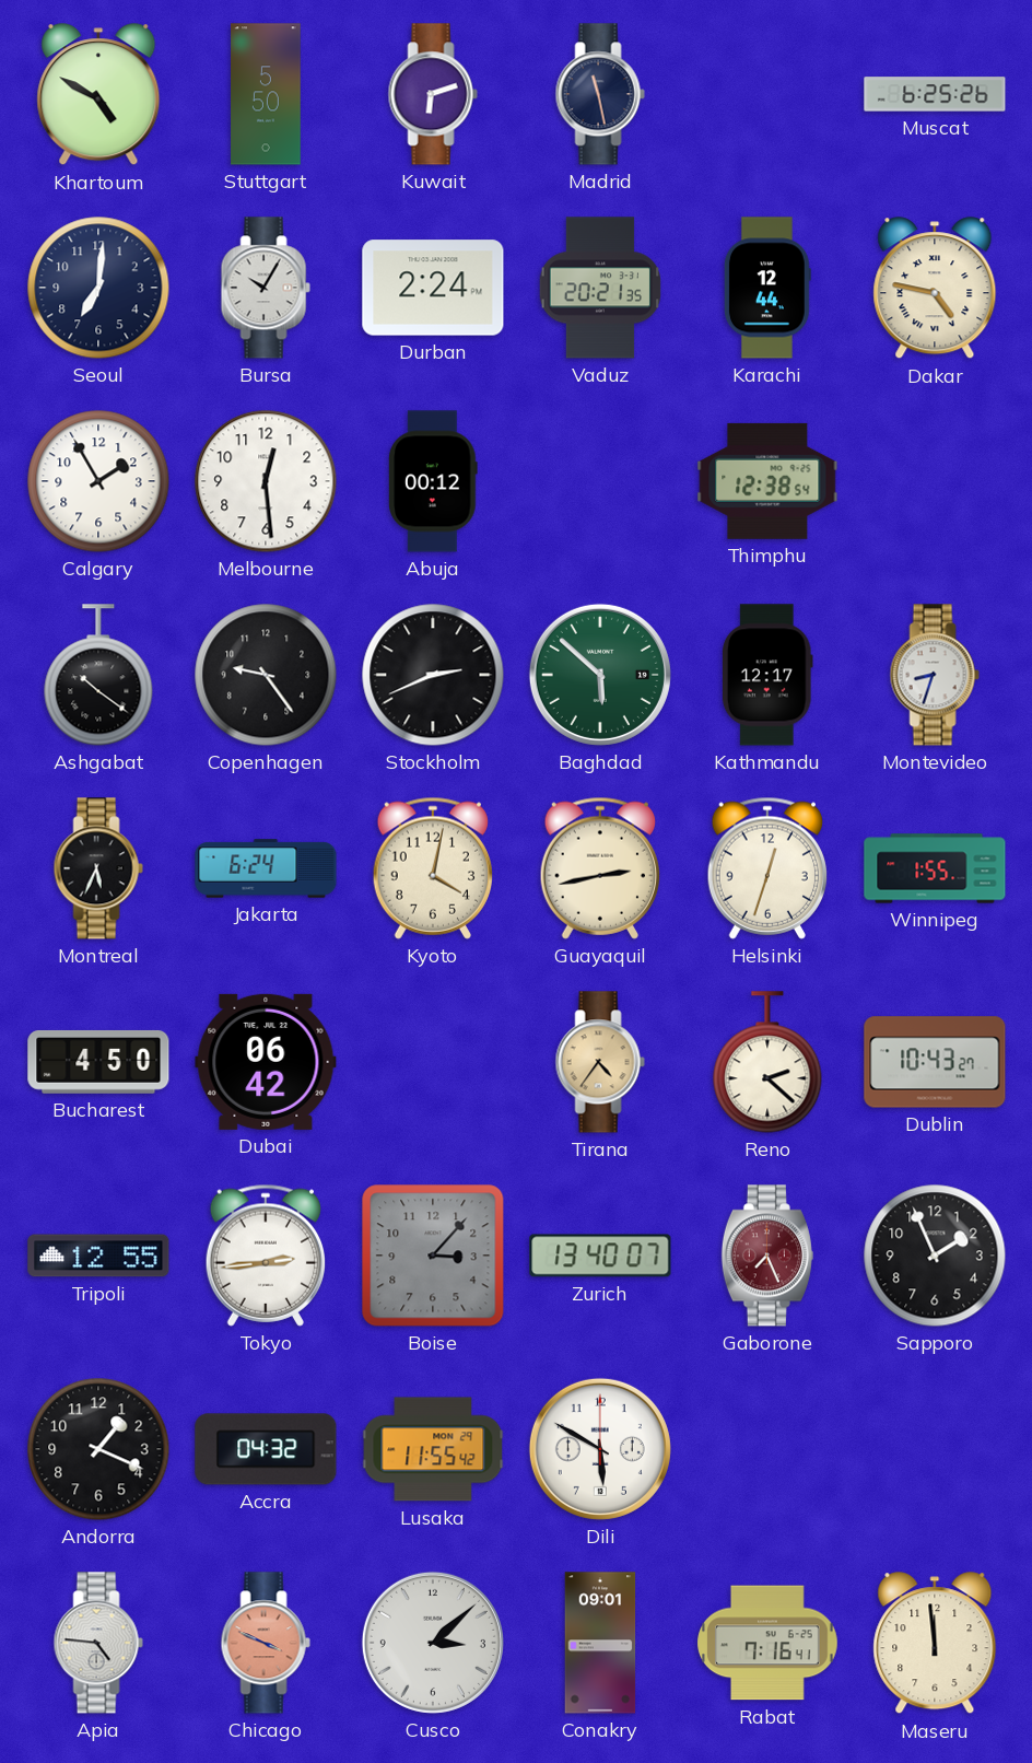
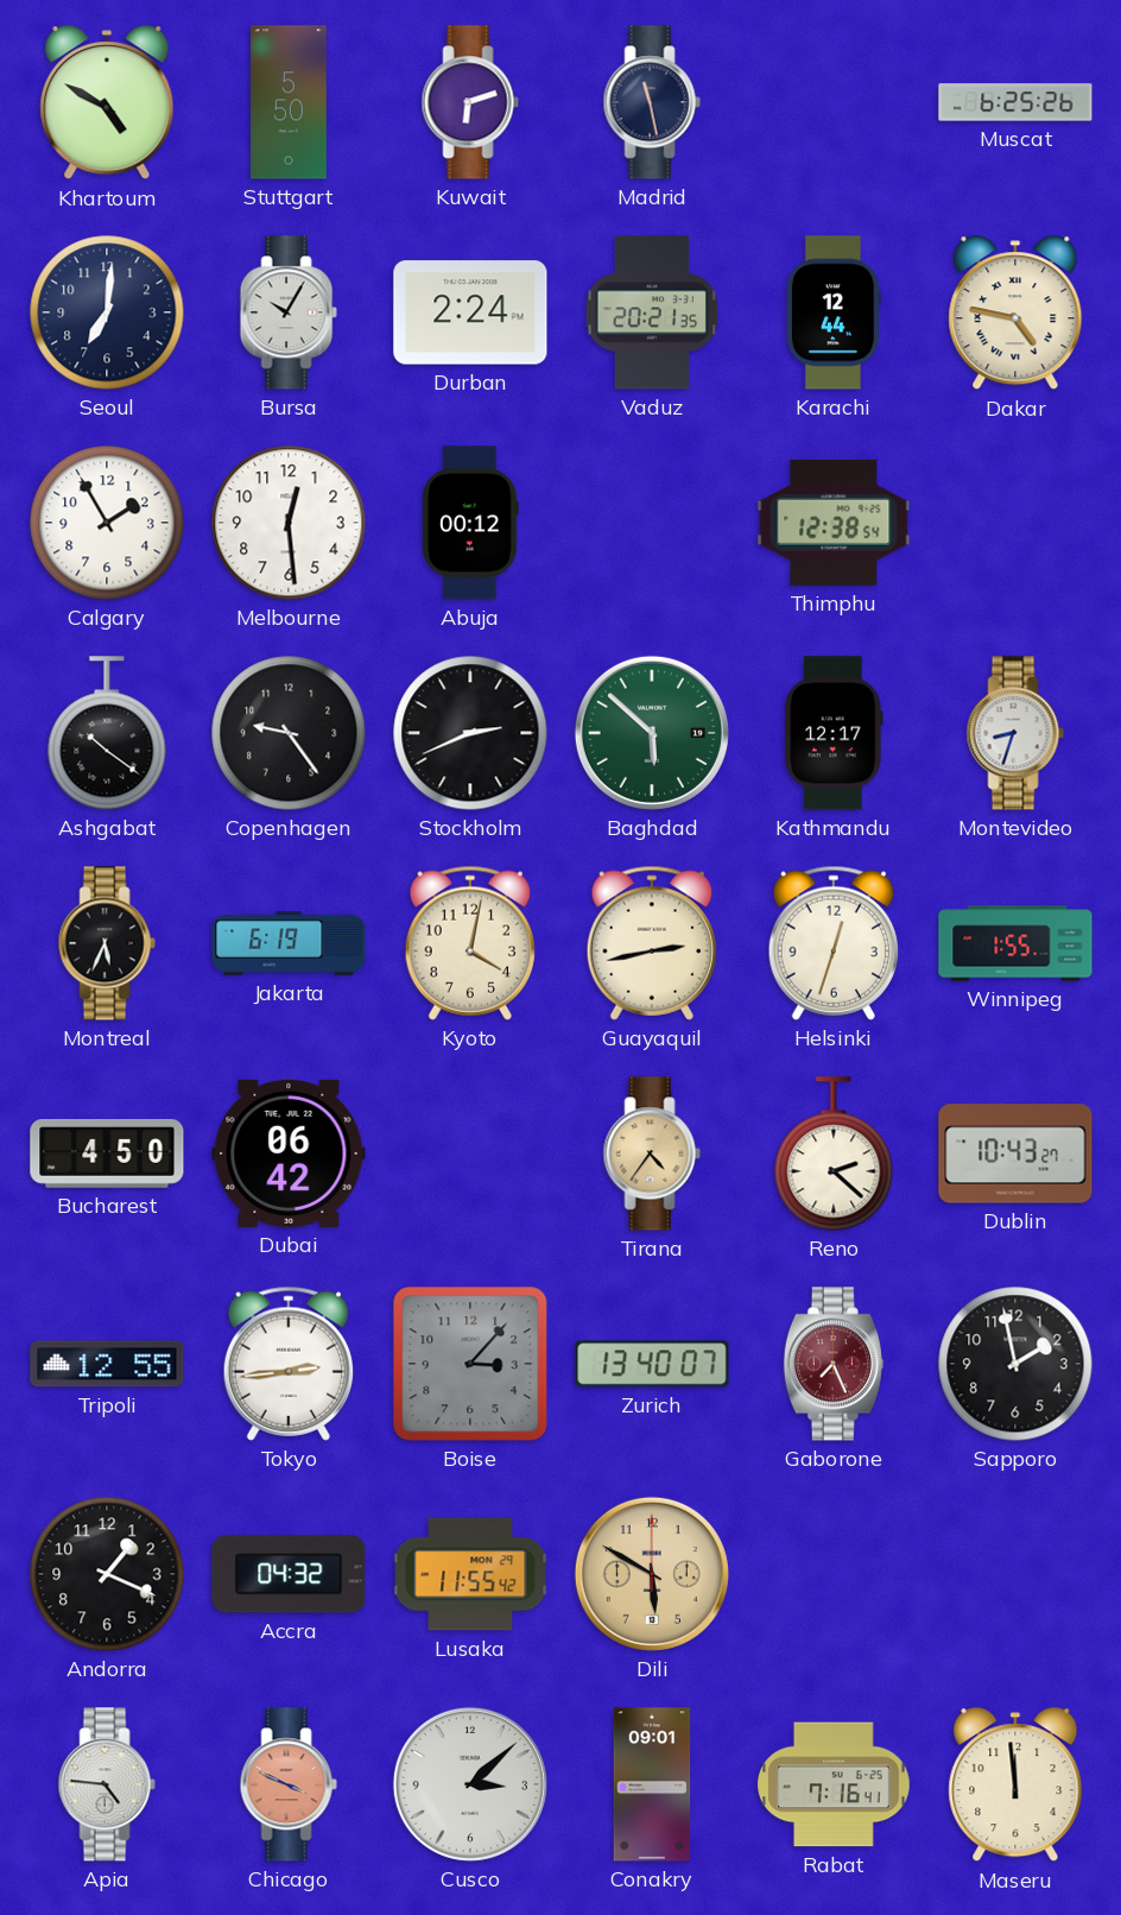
Jakarta: 6:24 -> 6:19
Sapporo: 1:56 -> 1:58
Dili dial: white -> champagne
